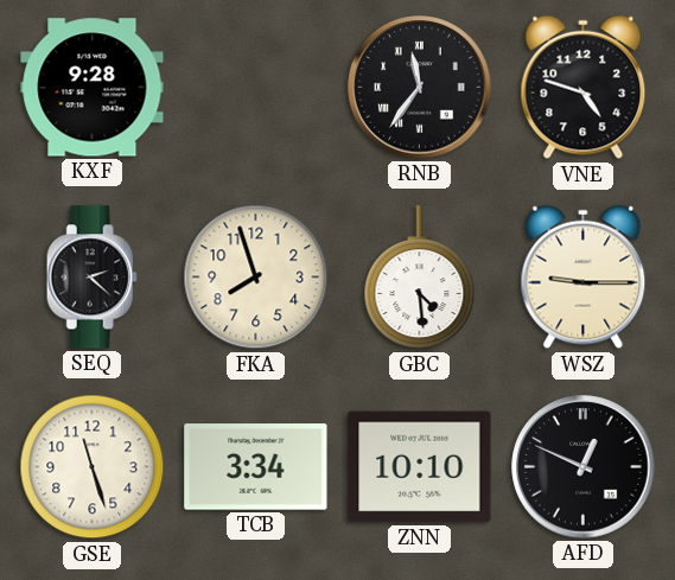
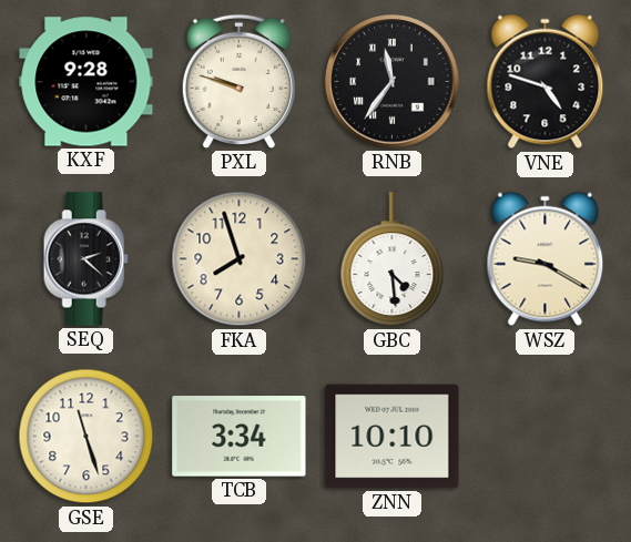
PXL: none -> 9:48
WSZ: 9:15 -> 9:20
AFD: 12:49 -> none
